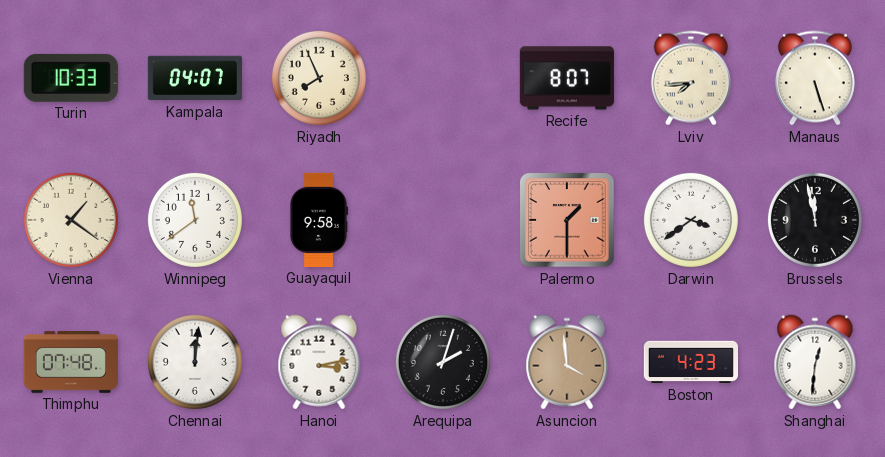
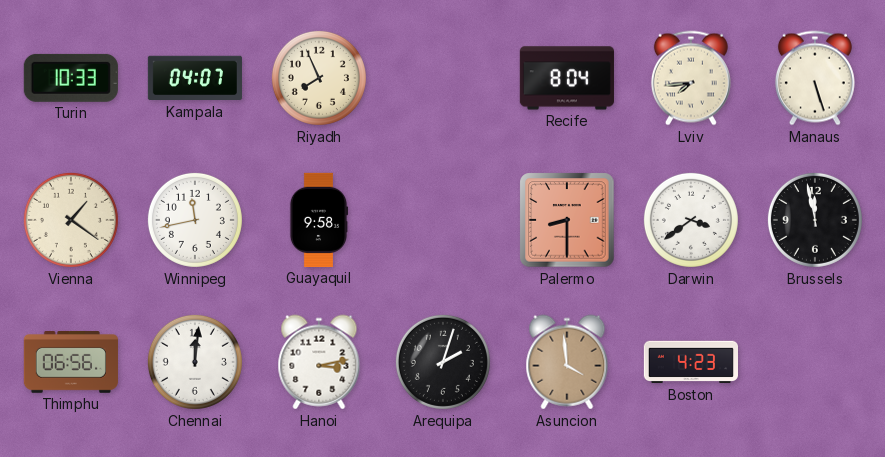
Recife: 8:07 -> 8:04
Winnipeg: 11:39 -> 11:43
Palermo: 1:30 -> 8:30
Thimphu: 07:48 -> 06:56
Shanghai: 12:31 -> none
